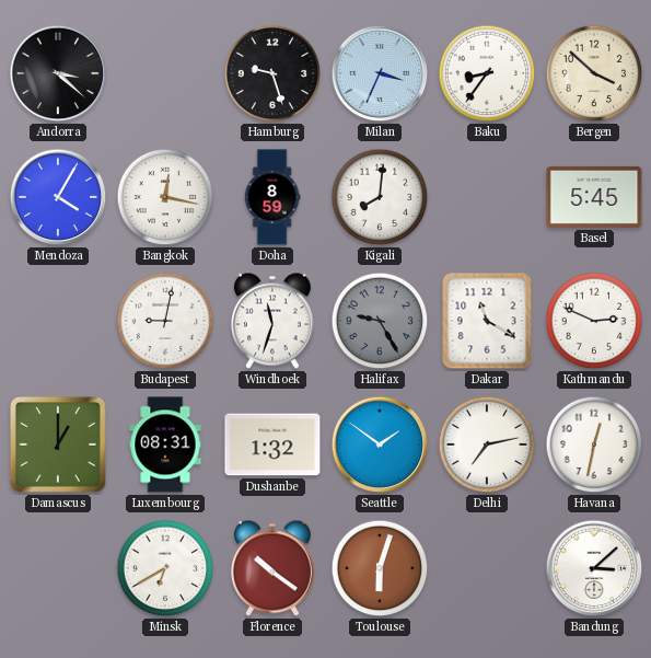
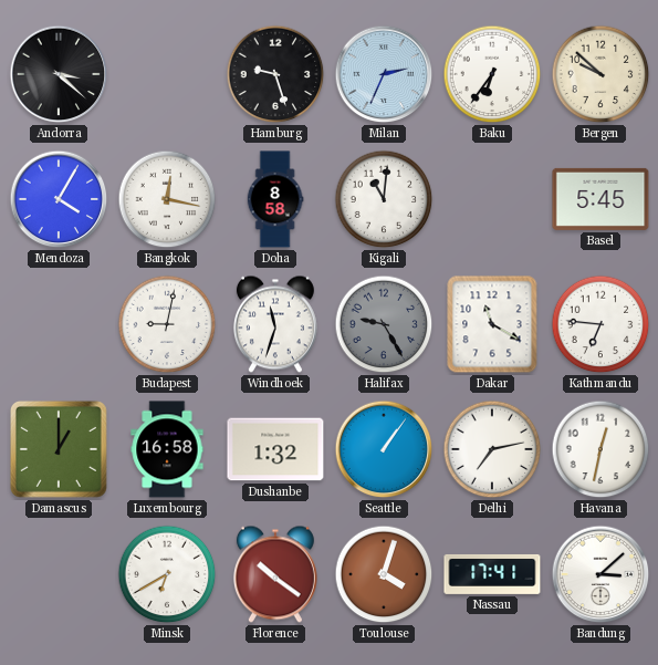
Milan: 3:34 -> 2:34
Baku: 8:36 -> 6:36
Bergen: 3:52 -> 9:52
Doha: 8:59 -> 8:58
Kigali: 8:01 -> 11:01
Kathmandu: 2:49 -> 6:46
Luxembourg: 08:31 -> 16:58
Seattle: 1:51 -> 1:06
Toulouse: 6:03 -> 4:03
Nassau: none -> 17:41
